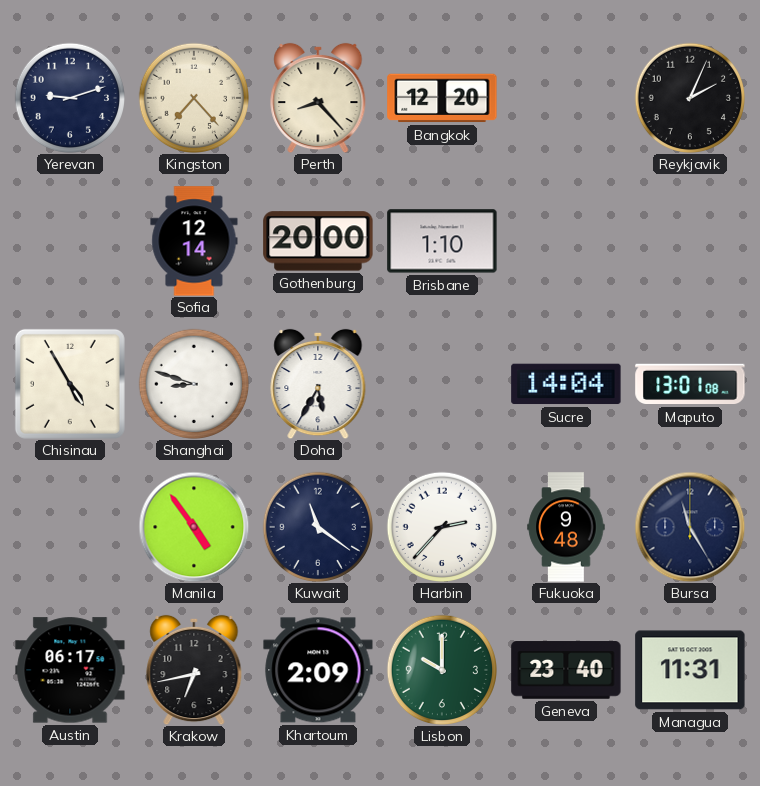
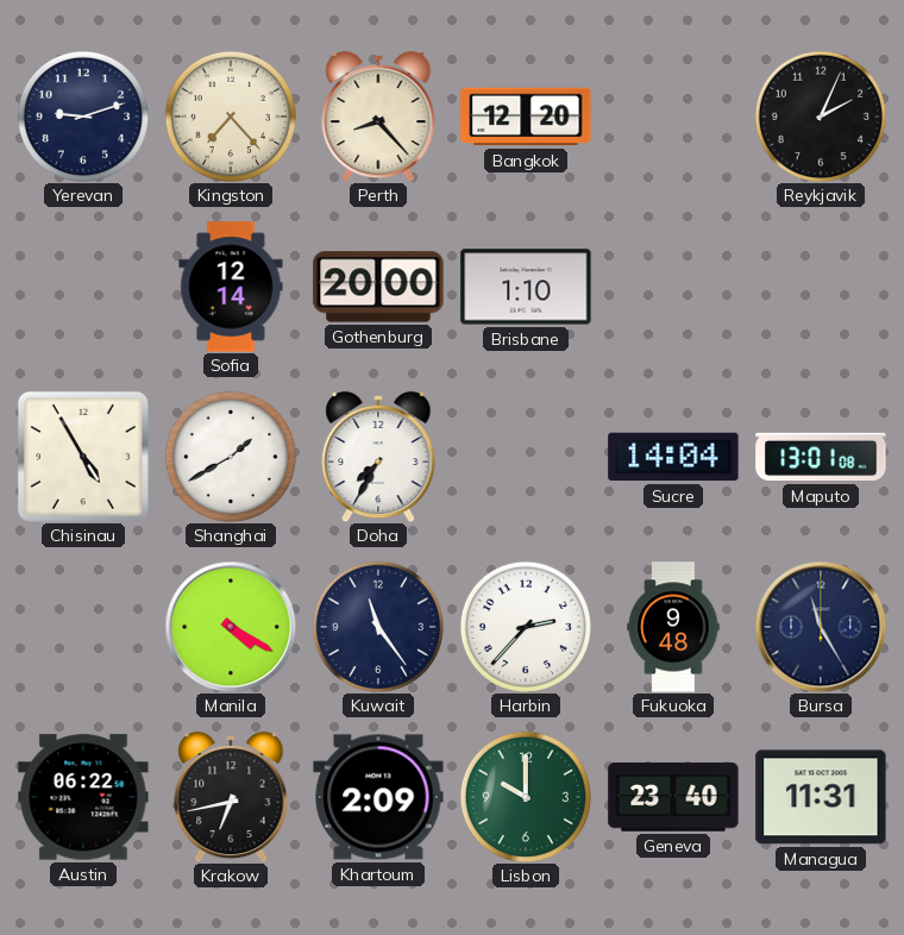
Shanghai: 8:48 -> 1:40
Doha: 5:35 -> 7:35
Manila: 4:54 -> 4:20
Kuwait: 11:21 -> 11:24
Austin: 06:17 -> 06:22
